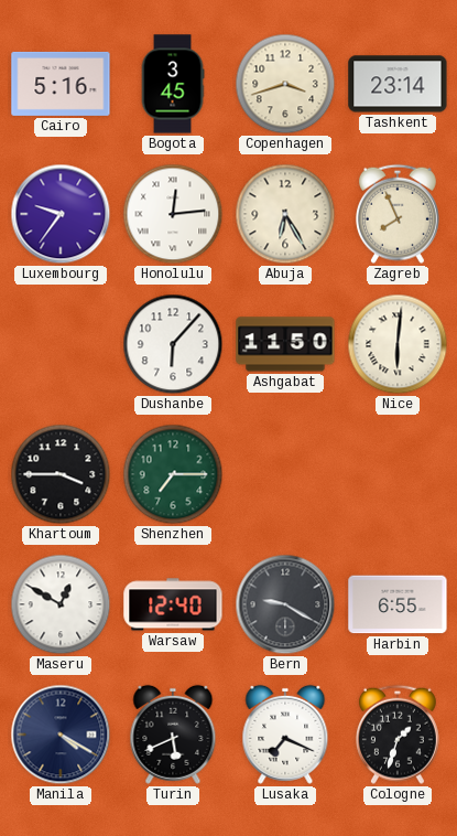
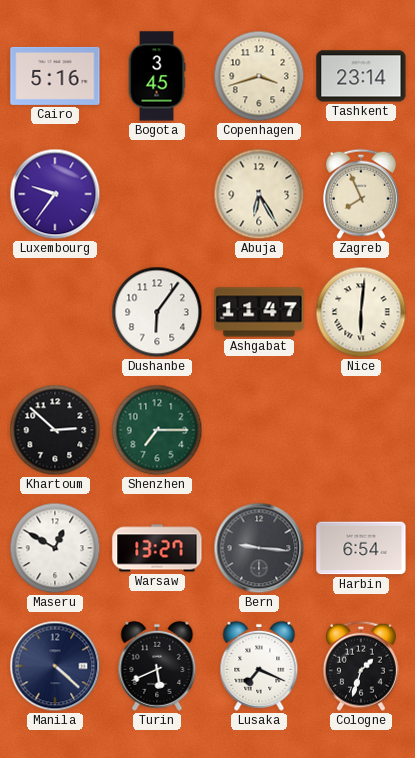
Honolulu: 12:14 -> none
Dushanbe: 6:07 -> 6:06
Ashgabat: 11:50 -> 11:47
Khartoum: 3:45 -> 2:52
Warsaw: 12:40 -> 13:27
Bern: 9:20 -> 9:16
Harbin: 6:55 -> 6:54
Manila: 4:20 -> 4:22
